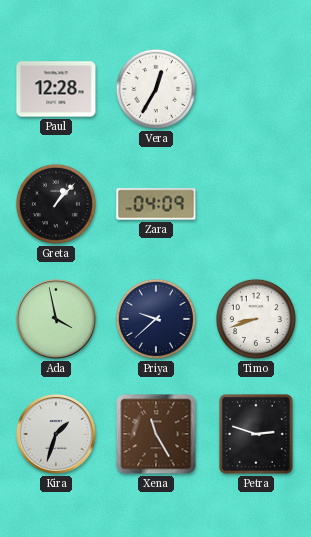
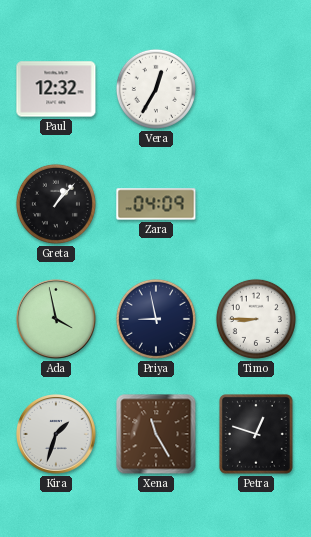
Paul: 12:28 -> 12:32
Priya: 9:38 -> 8:58
Timo: 8:42 -> 8:45
Petra: 2:48 -> 12:48
